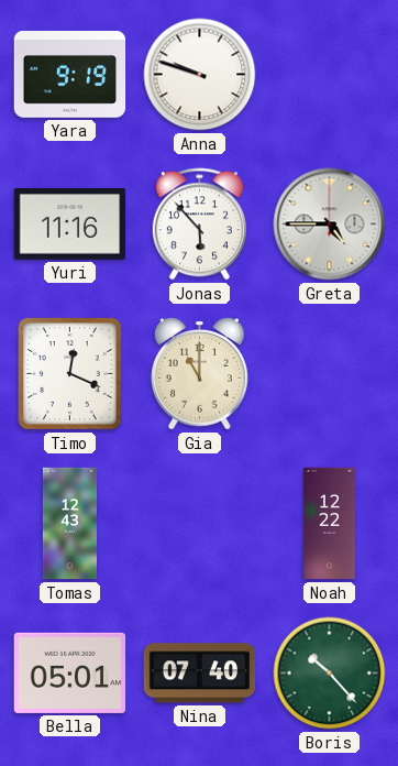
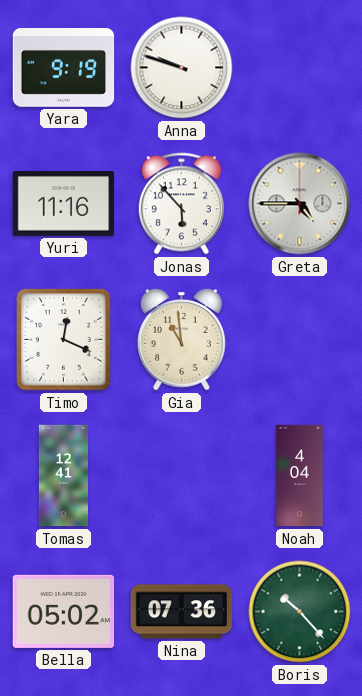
Gia: 11:00 -> 10:59
Tomas: 12:43 -> 12:41
Noah: 12:22 -> 4:04
Bella: 05:01 -> 05:02
Nina: 07:40 -> 07:36
